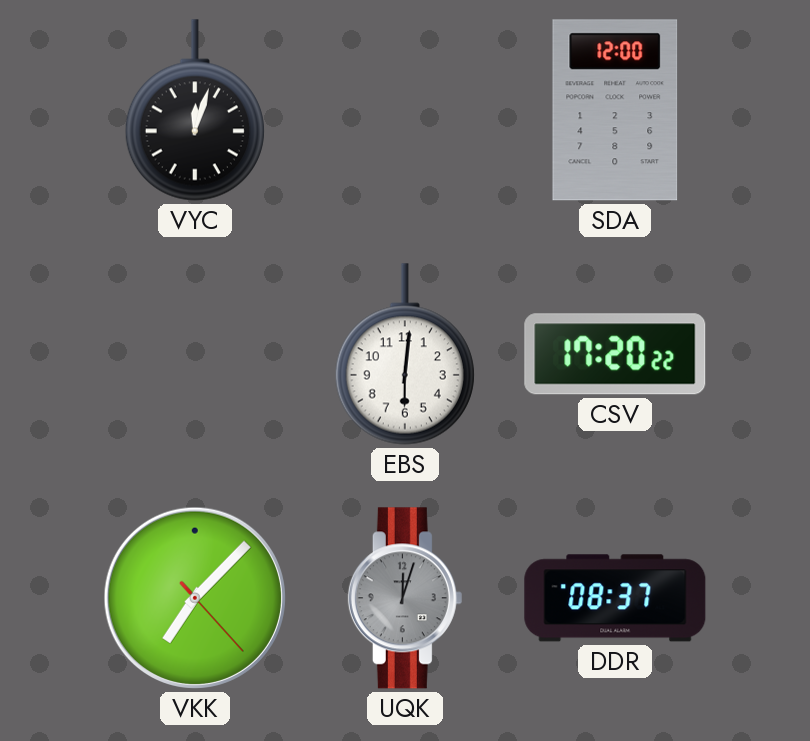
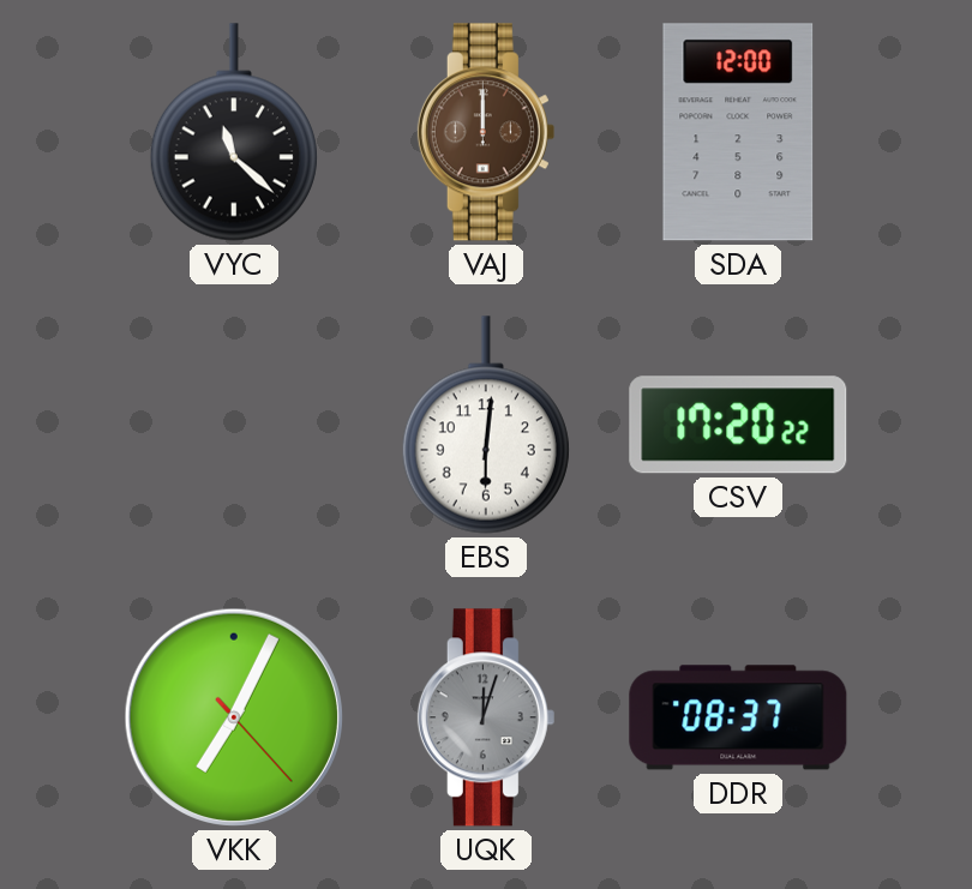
VYC: 12:03 -> 11:22
VAJ: none -> 12:00
VKK: 7:07 -> 7:04
